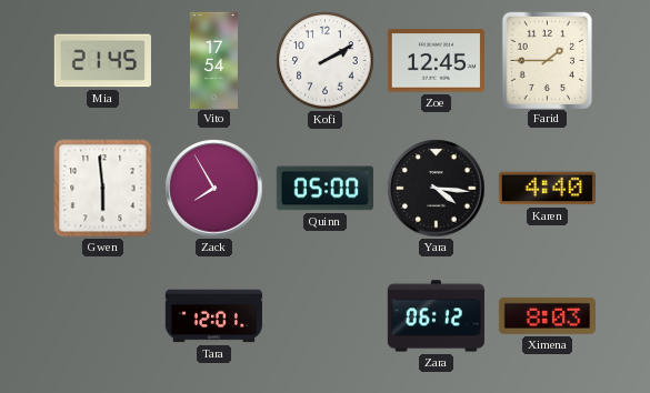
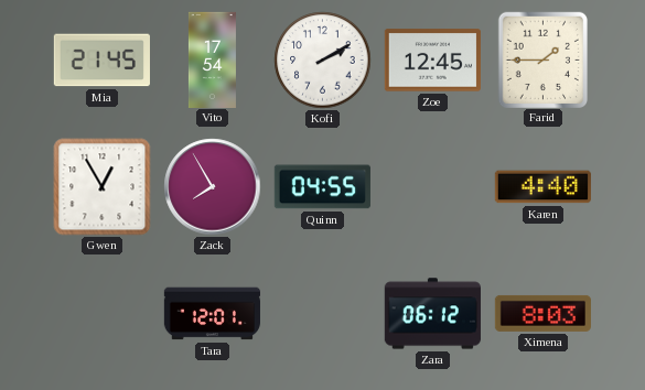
Gwen: 5:59 -> 12:55
Quinn: 05:00 -> 04:55
Yara: 4:16 -> none
